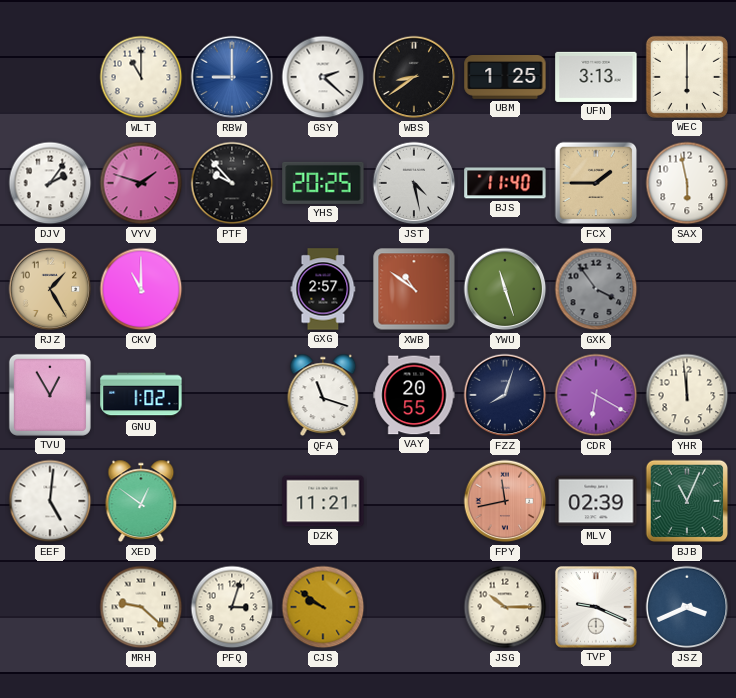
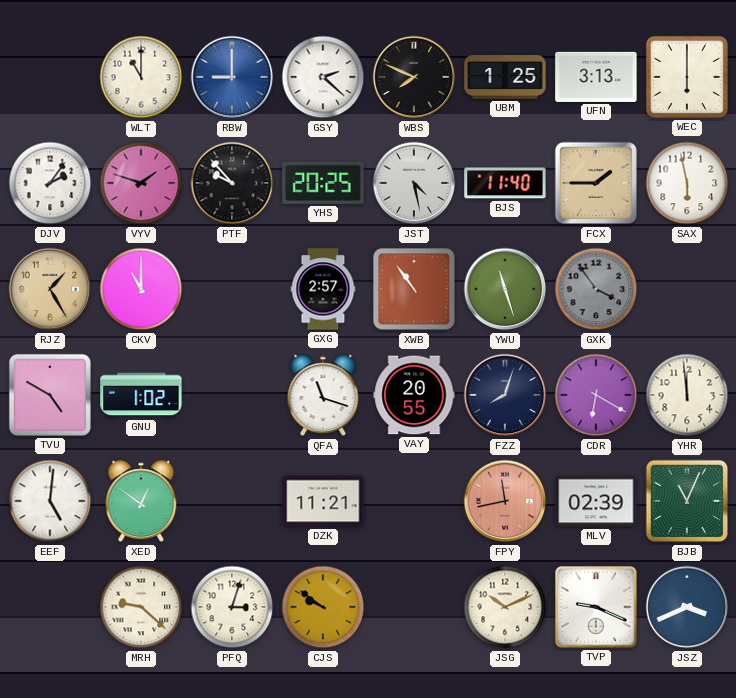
WBS: 8:39 -> 7:49
XWB: 10:51 -> 10:54
TVU: 12:55 -> 4:50
JSG: 10:15 -> 10:11
